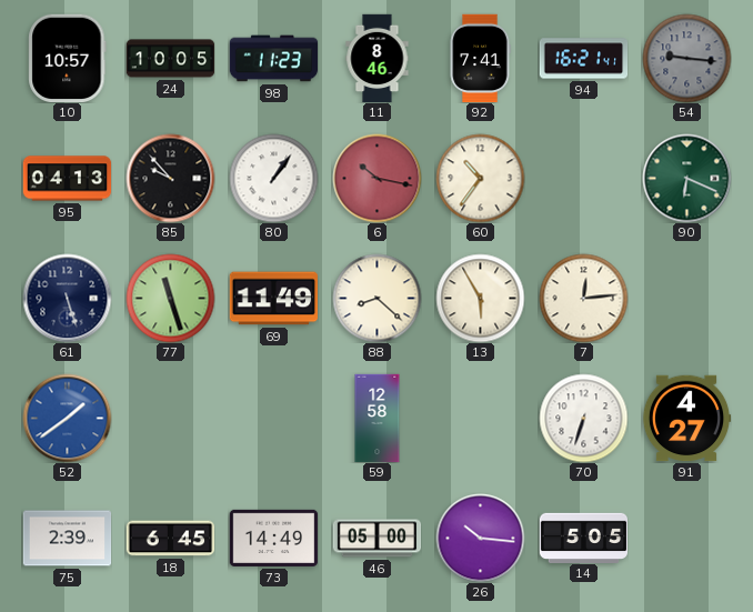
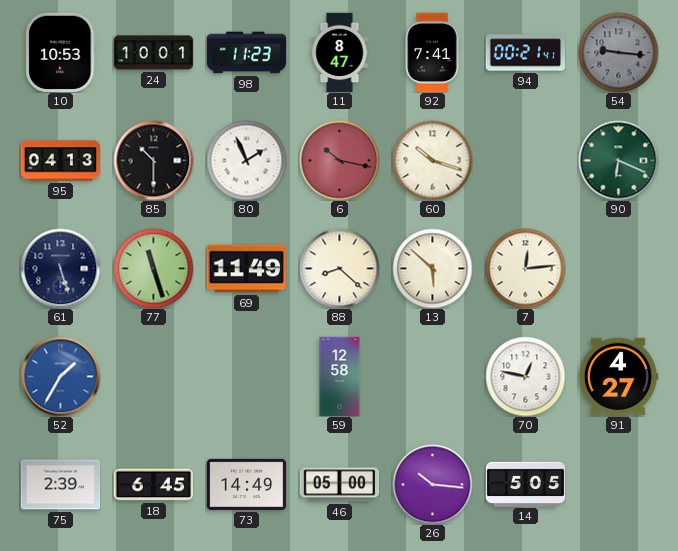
10: 10:57 -> 10:53
24: 10:05 -> 10:01
11: 8:46 -> 8:47
94: 16:21 -> 00:21
85: 9:53 -> 10:30
80: 1:06 -> 1:56
60: 10:36 -> 10:18
13: 5:55 -> 5:52
52: 1:39 -> 1:35
70: 6:33 -> 12:47
